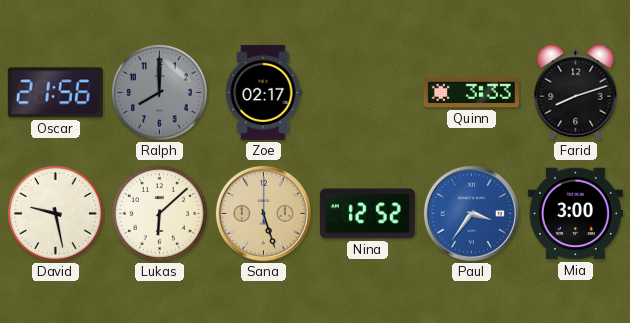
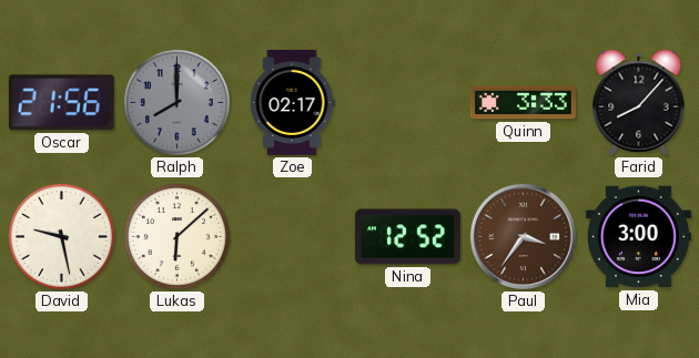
Farid: 8:12 -> 8:07
Sana: 5:27 -> none
Paul dial: blue -> brown
